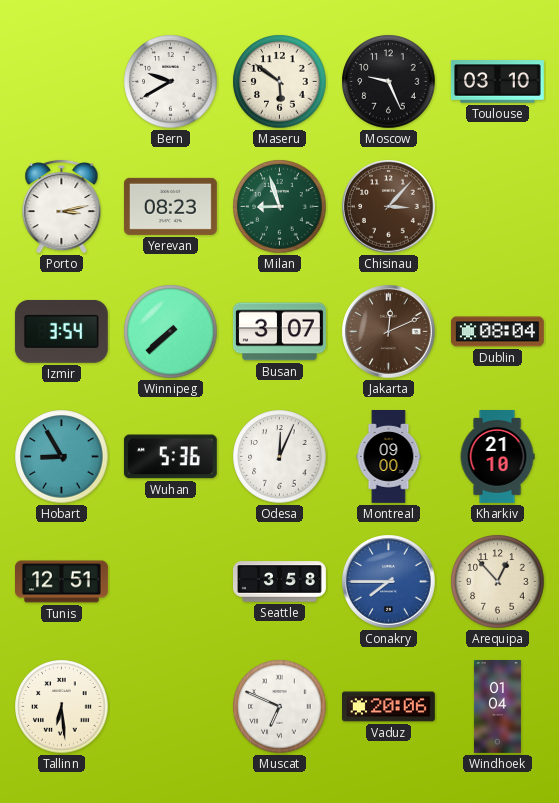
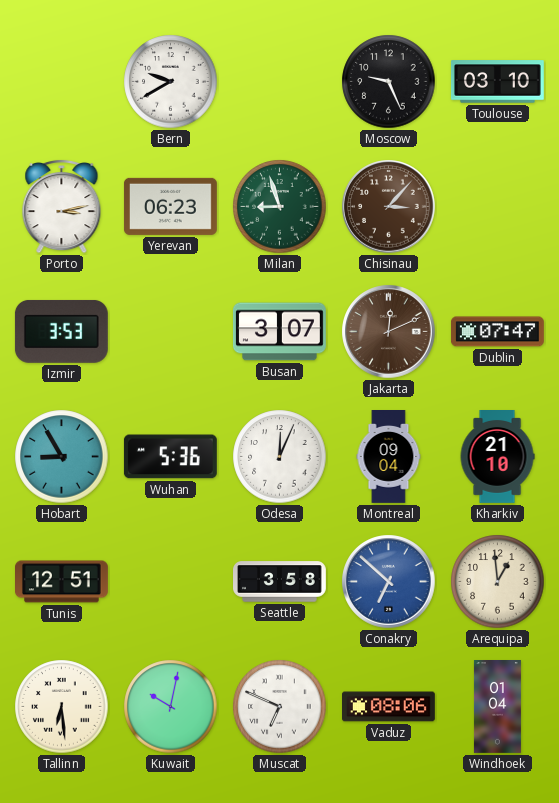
Maseru: 5:51 -> none
Yerevan: 08:23 -> 06:23
Izmir: 3:54 -> 3:53
Winnipeg: 7:38 -> none
Dublin: 08:04 -> 07:47
Montreal: 09:00 -> 09:04
Conakry: 7:45 -> 6:52
Arequipa: 12:53 -> 12:59
Kuwait: none -> 10:02
Vaduz: 20:06 -> 08:06
